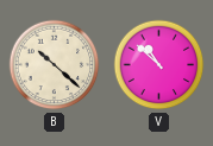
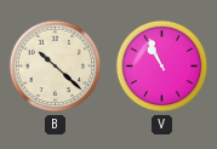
V: 10:52 -> 10:56
